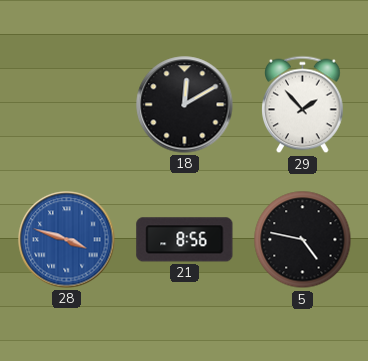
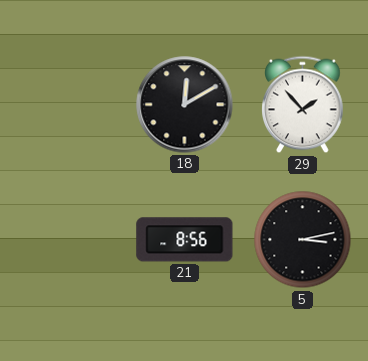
28: 3:48 -> none
5: 4:47 -> 3:13
